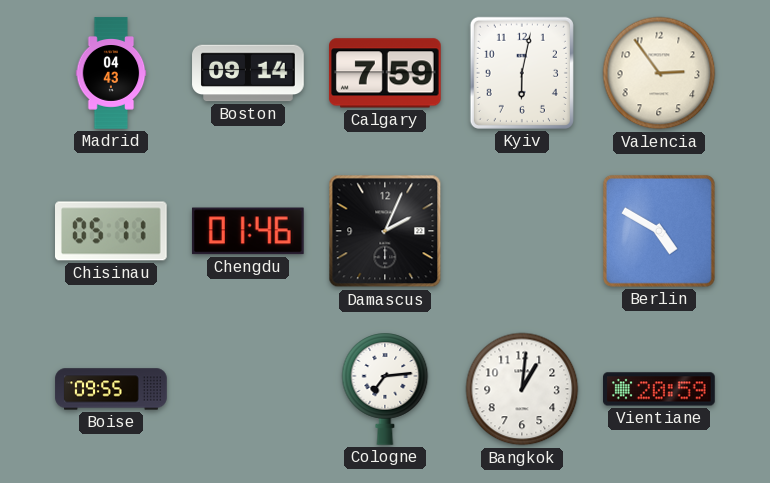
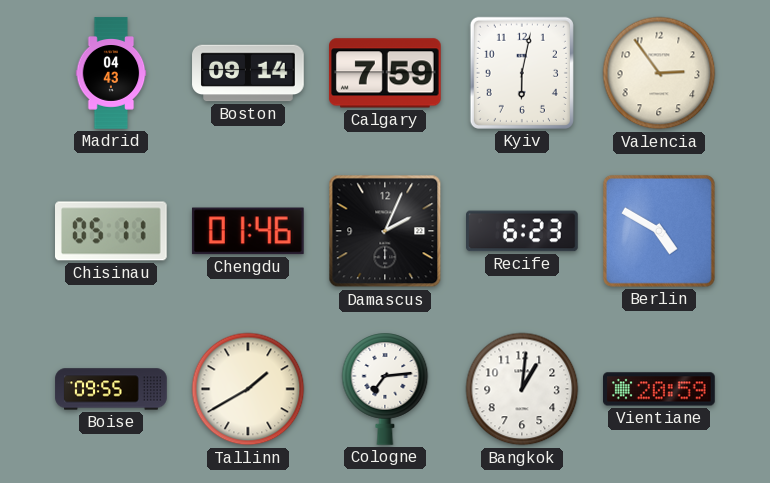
Recife: none -> 6:23
Tallinn: none -> 1:40
